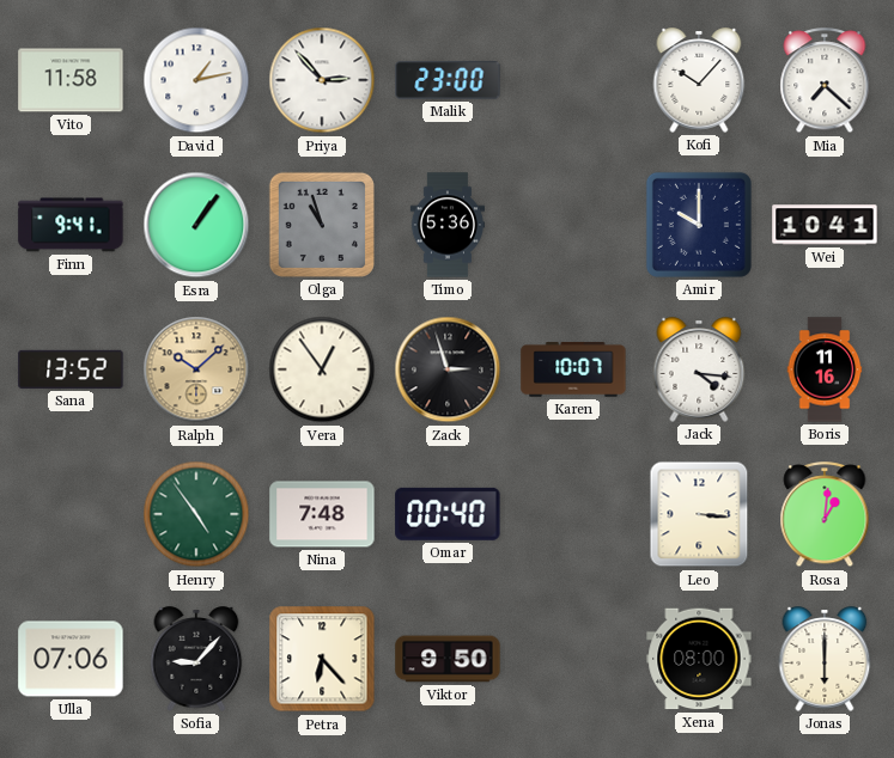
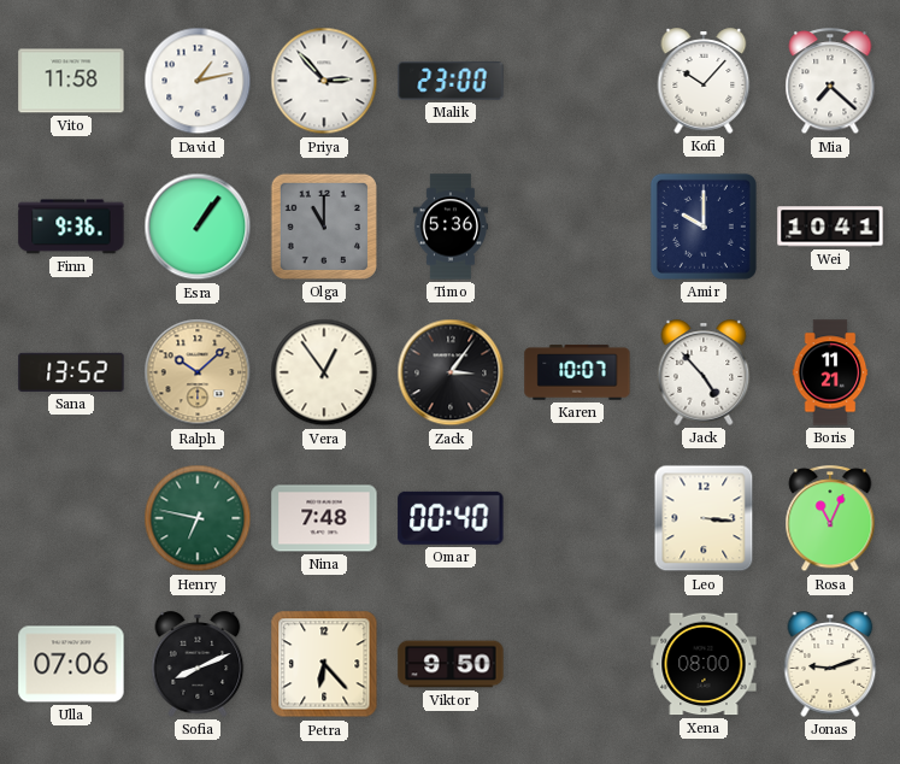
Finn: 9:41 -> 9:36
Olga: 10:57 -> 11:00
Zack: 2:57 -> 3:06
Jack: 4:16 -> 4:53
Boris: 11:16 -> 11:21
Henry: 4:54 -> 6:47
Rosa: 1:01 -> 11:04
Sofia: 9:07 -> 8:11
Jonas: 6:00 -> 9:12
